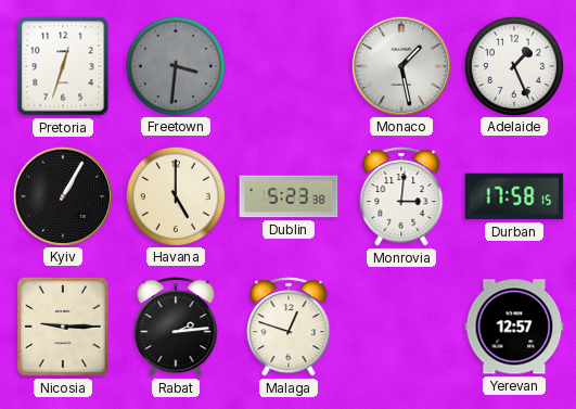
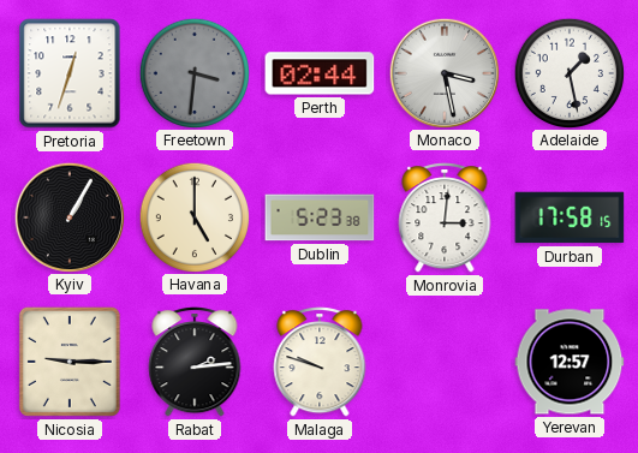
Perth: none -> 02:44
Monaco: 1:28 -> 3:28
Adelaide: 1:26 -> 1:28
Malaga: 12:48 -> 9:48
